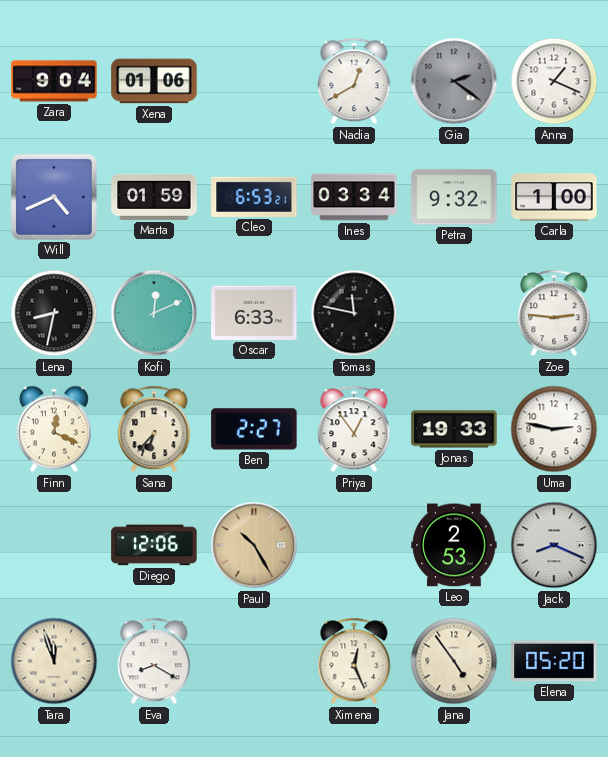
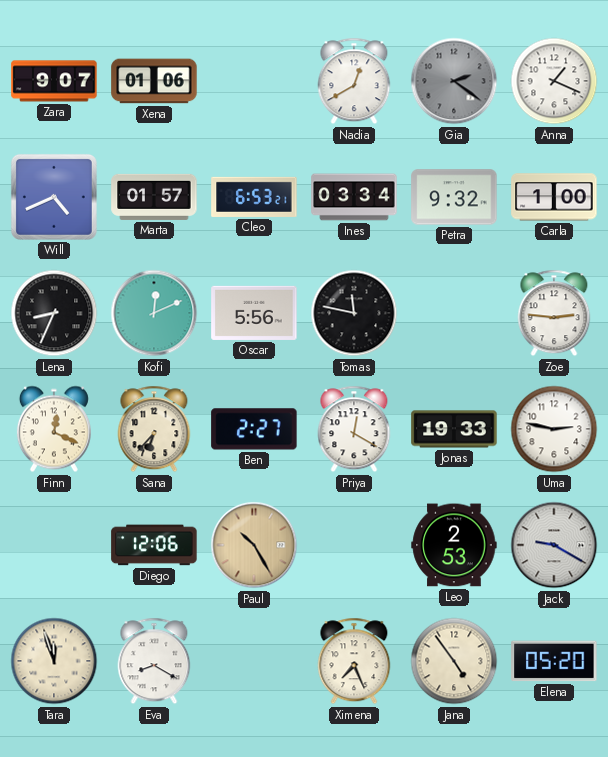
Zara: 9:04 -> 9:07
Marta: 01:59 -> 01:57
Lena: 8:32 -> 8:34
Oscar: 6:33 -> 5:56
Priya: 12:54 -> 12:20
Jack: 8:19 -> 9:20
Ximena: 12:26 -> 7:26
